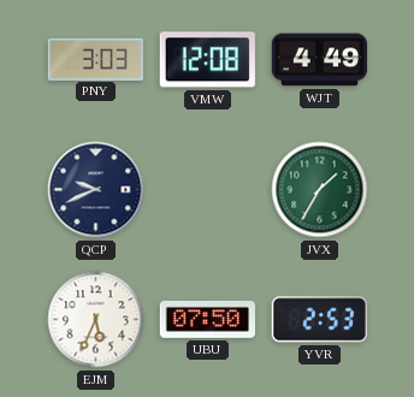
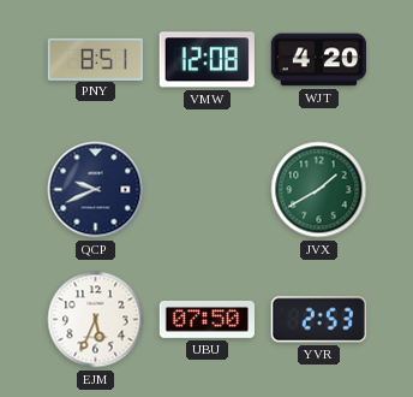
PNY: 3:03 -> 8:51
WJT: 4:49 -> 4:20
JVX: 1:35 -> 1:40
